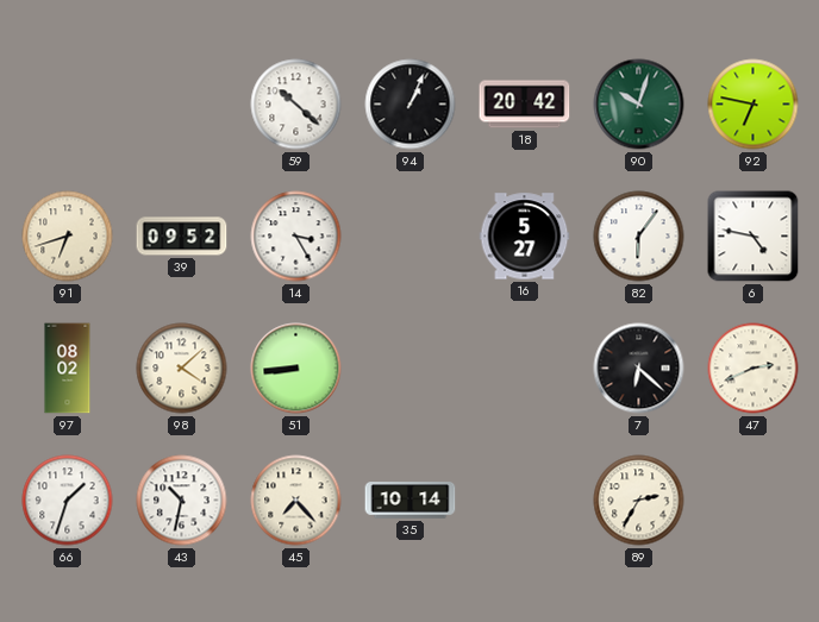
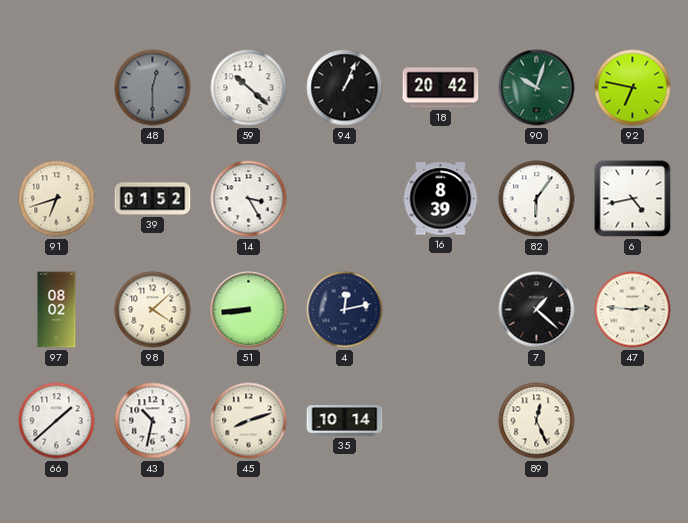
48: none -> 12:30
39: 09:52 -> 01:52
16: 5:27 -> 8:39
6: 4:47 -> 4:43
4: none -> 12:13
7: 6:22 -> 1:22
47: 2:41 -> 2:46
66: 1:33 -> 1:38
45: 7:23 -> 8:12
89: 2:35 -> 12:26
